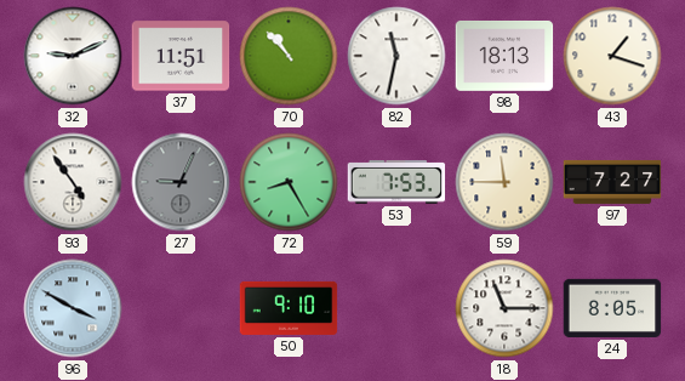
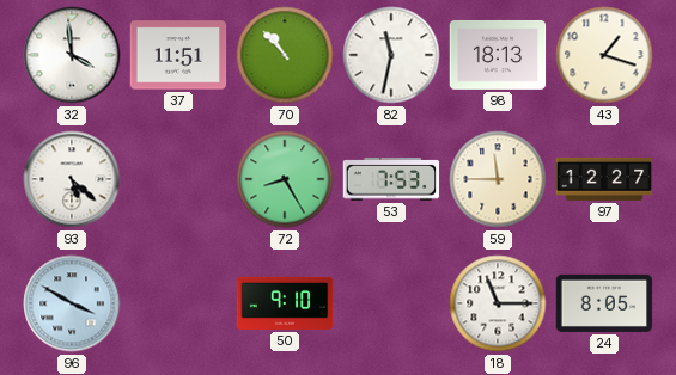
32: 9:11 -> 3:59
93: 4:54 -> 5:22
27: 9:04 -> none
97: 7:27 -> 12:27
